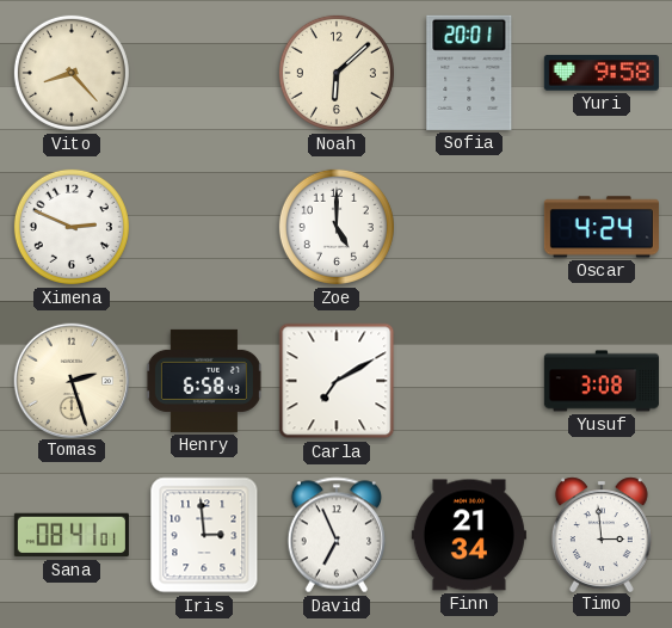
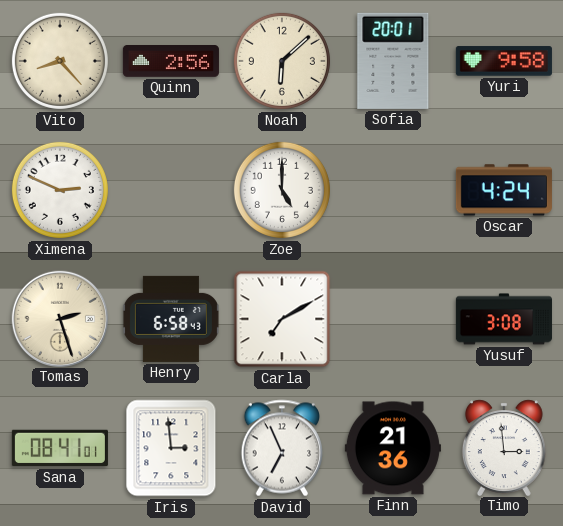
Quinn: none -> 2:56
Finn: 21:34 -> 21:36
